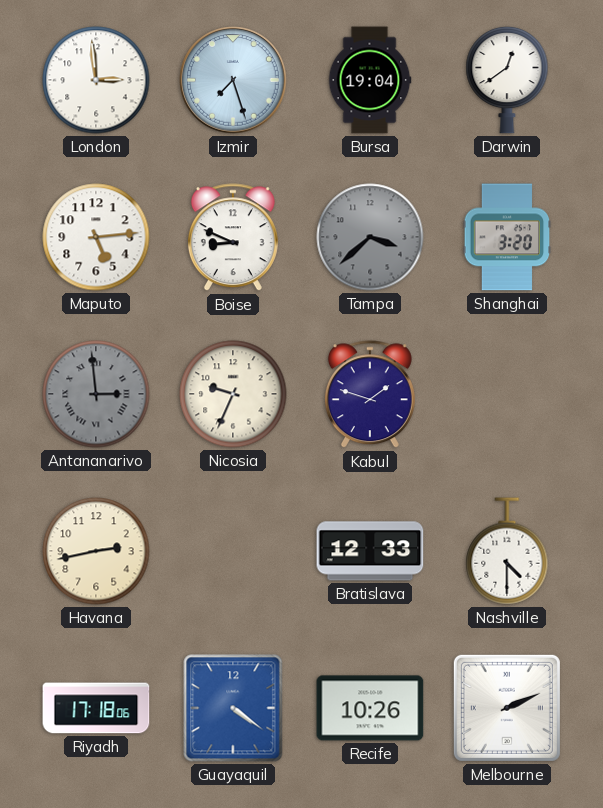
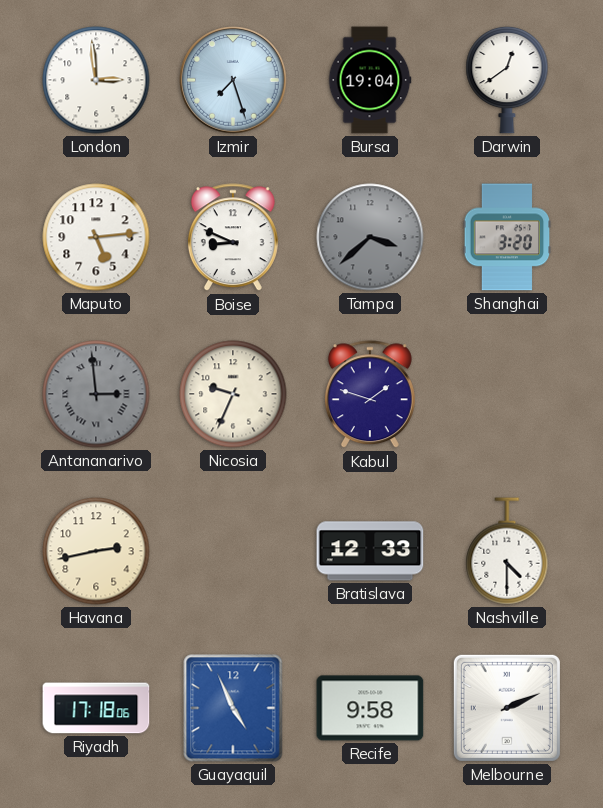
Guayaquil: 4:21 -> 4:56
Recife: 10:26 -> 9:58
